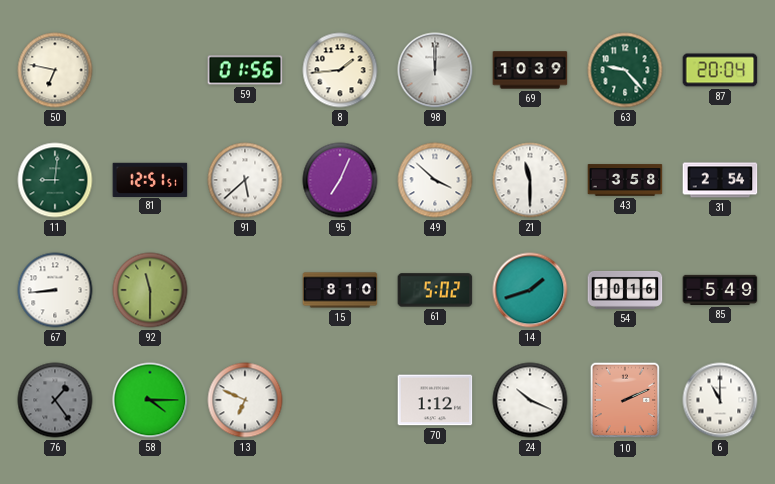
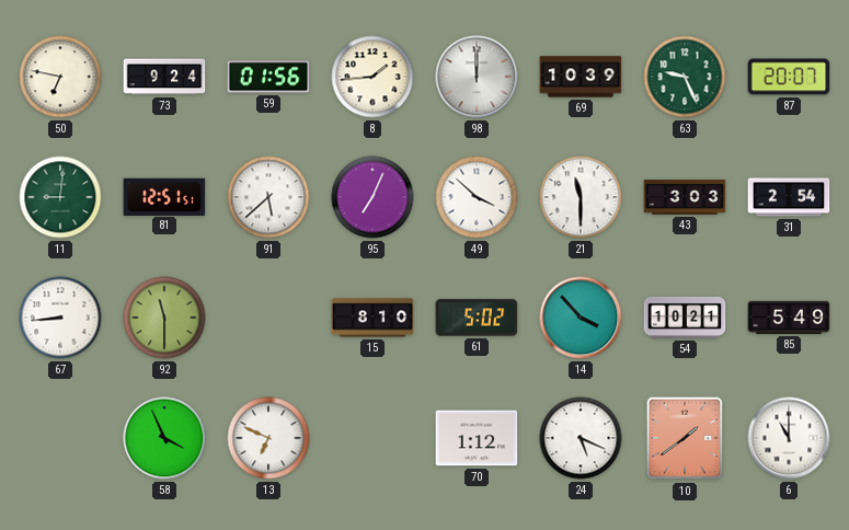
73: none -> 9:24
63: 9:23 -> 9:26
87: 20:04 -> 20:07
43: 3:58 -> 3:03
14: 1:42 -> 3:53
54: 10:16 -> 10:21
76: 1:24 -> none
58: 4:15 -> 3:56
24: 10:19 -> 5:19
10: 2:11 -> 1:39
